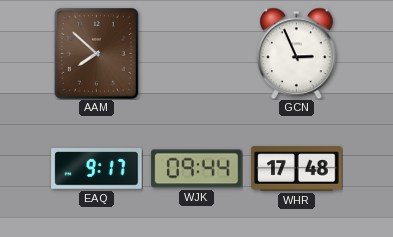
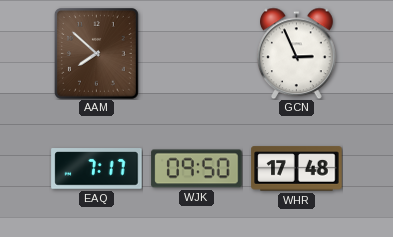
EAQ: 9:17 -> 7:17
WJK: 09:44 -> 09:50
